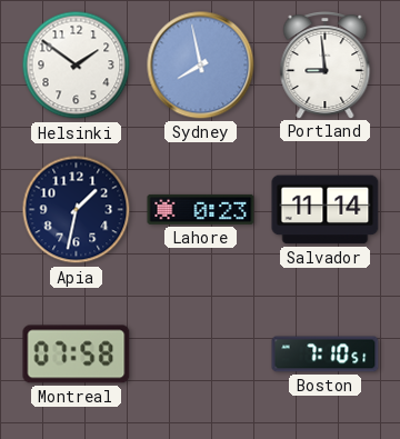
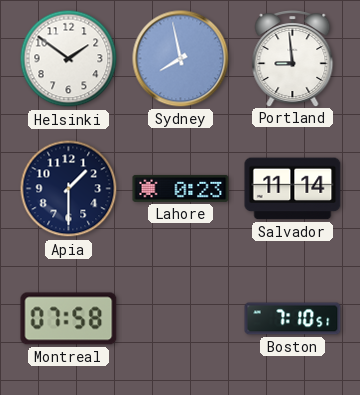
Apia: 1:32 -> 1:30
